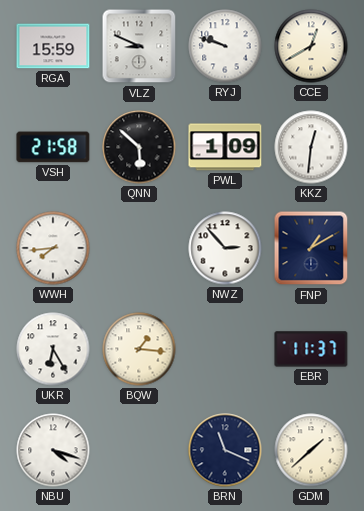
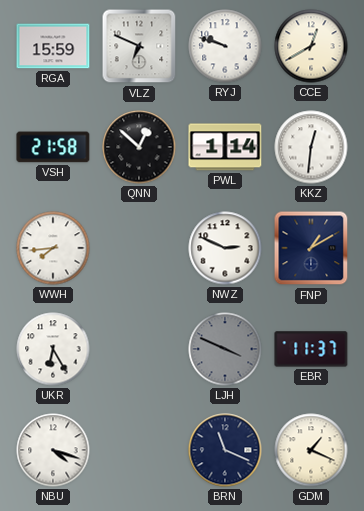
VLZ: 8:49 -> 6:49
QNN: 5:52 -> 12:52
PWL: 1:09 -> 1:14
NWZ: 2:53 -> 2:49
BQW: 1:16 -> none
LJH: none -> 3:49
GDM: 1:38 -> 1:19
